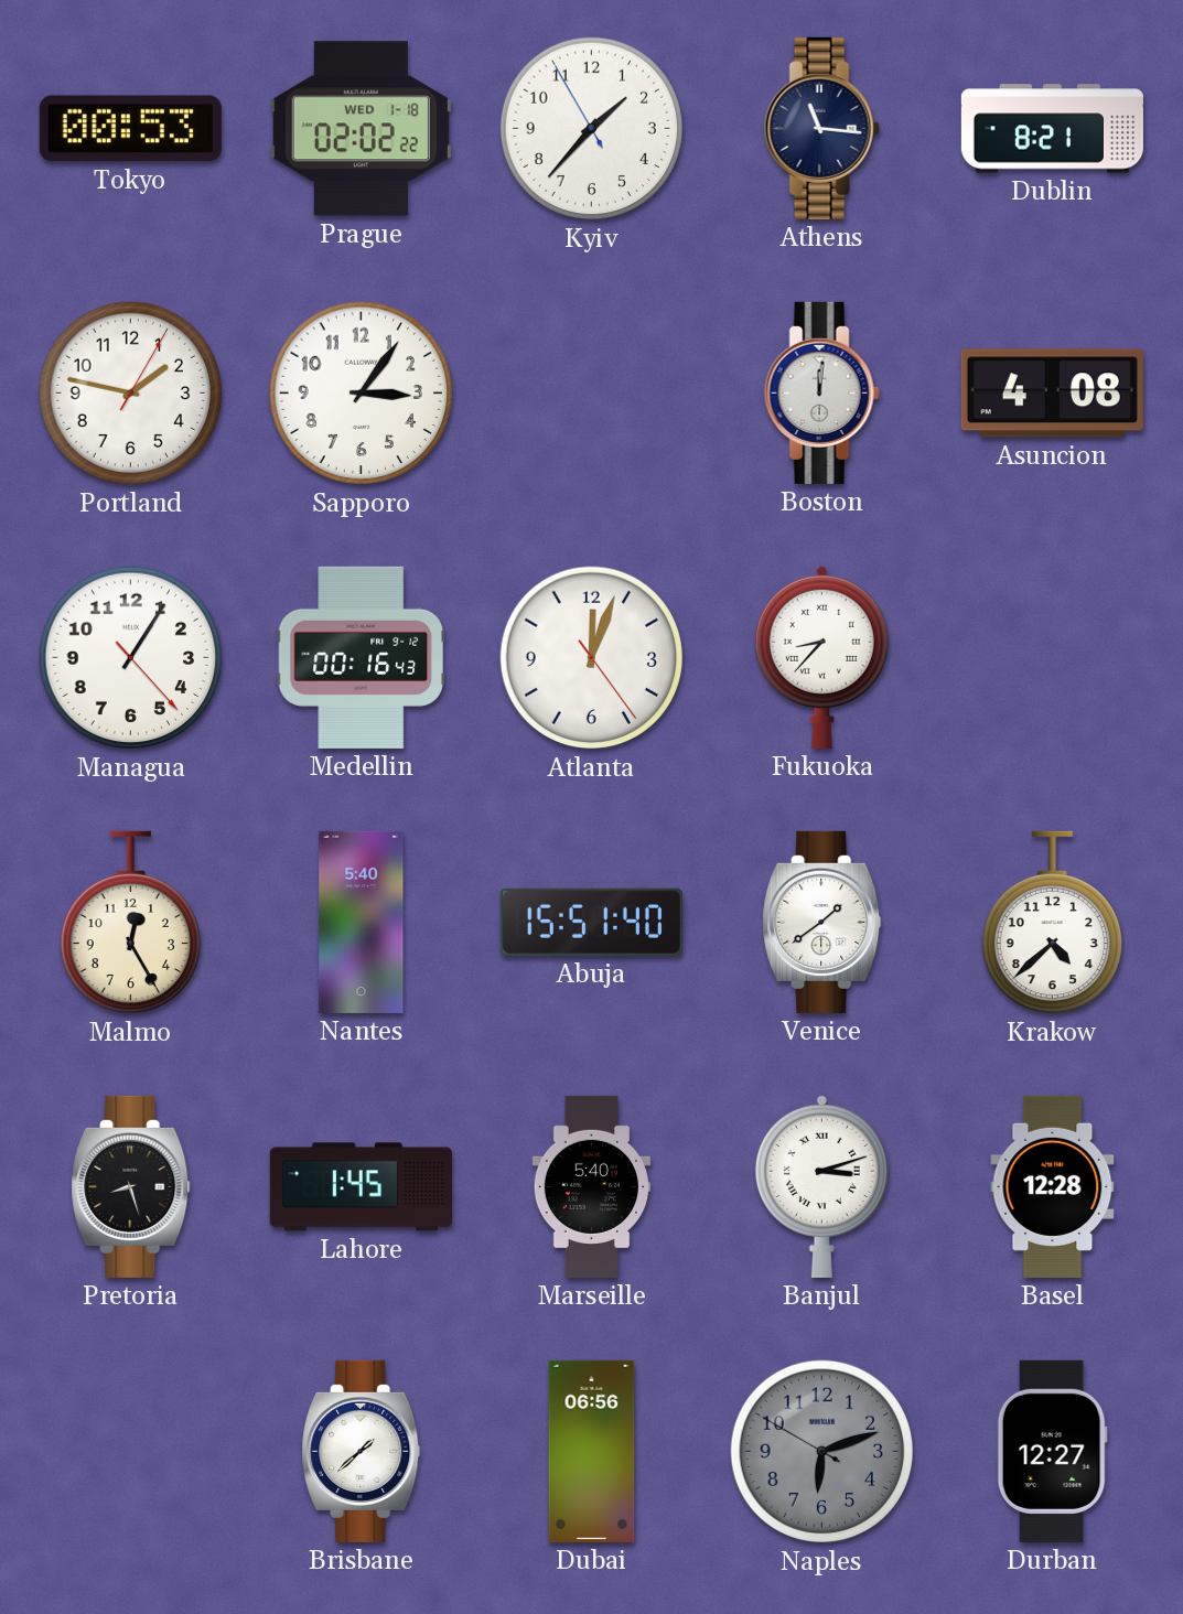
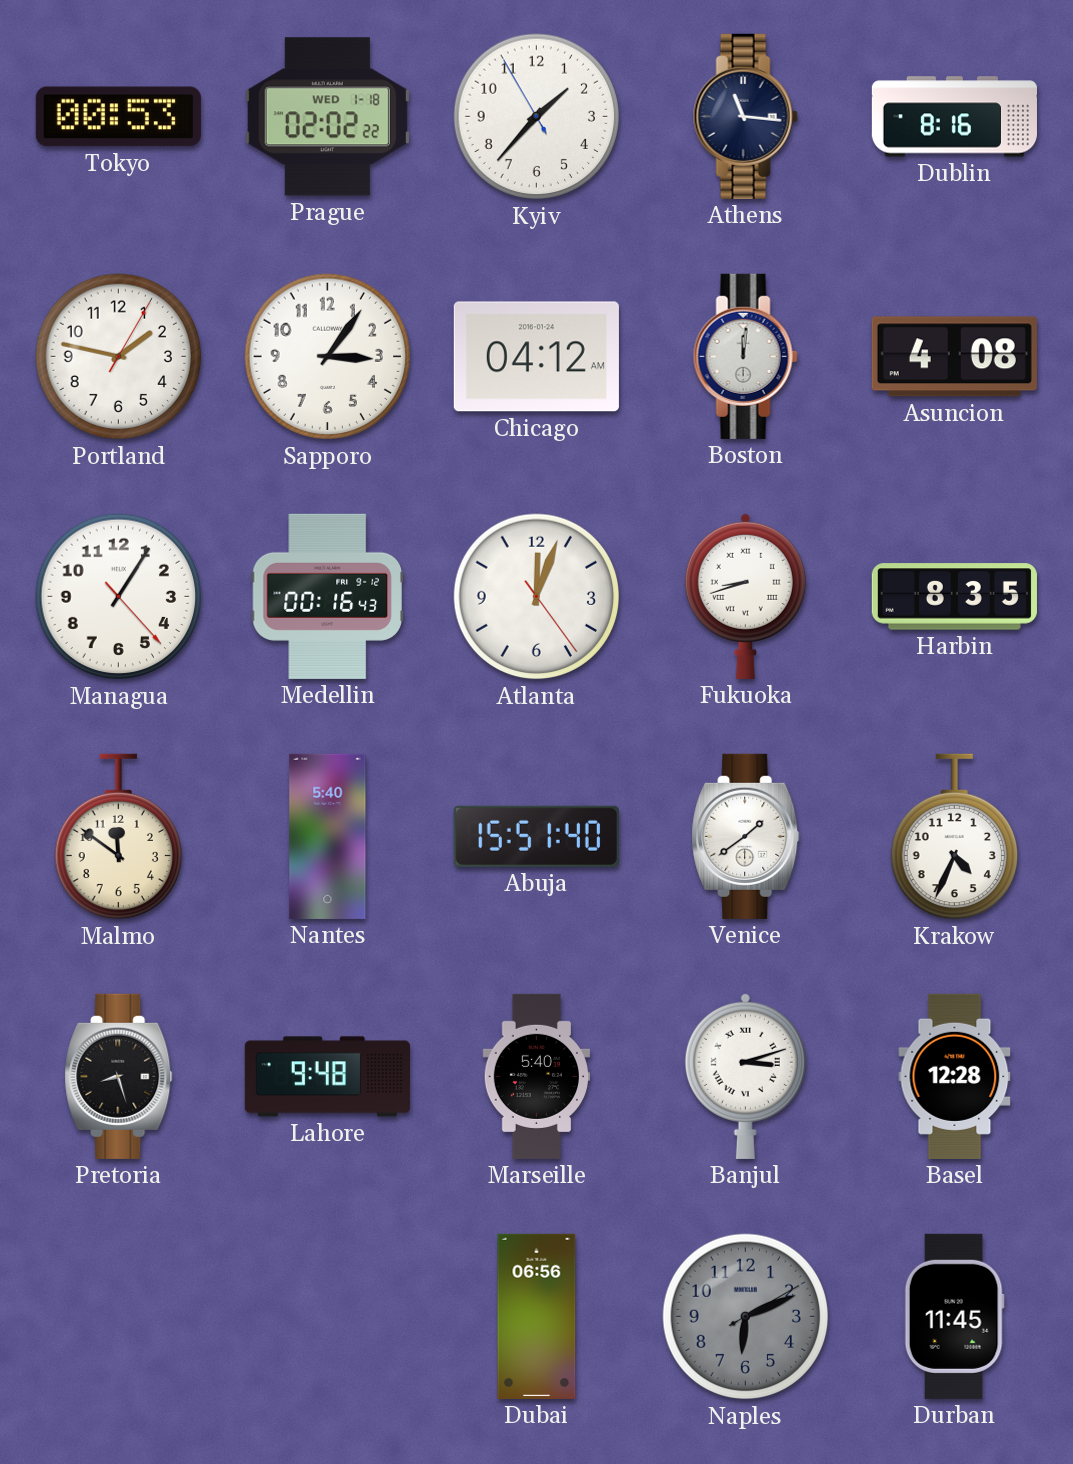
Dublin: 8:21 -> 8:16
Chicago: none -> 04:12
Fukuoka: 8:37 -> 8:42
Harbin: none -> 8:35
Malmo: 12:25 -> 11:51
Krakow: 4:38 -> 4:34
Lahore: 1:45 -> 9:48
Brisbane: 1:38 -> none
Naples: 6:11:50 -> 6:11:10
Durban: 12:27 -> 11:45
